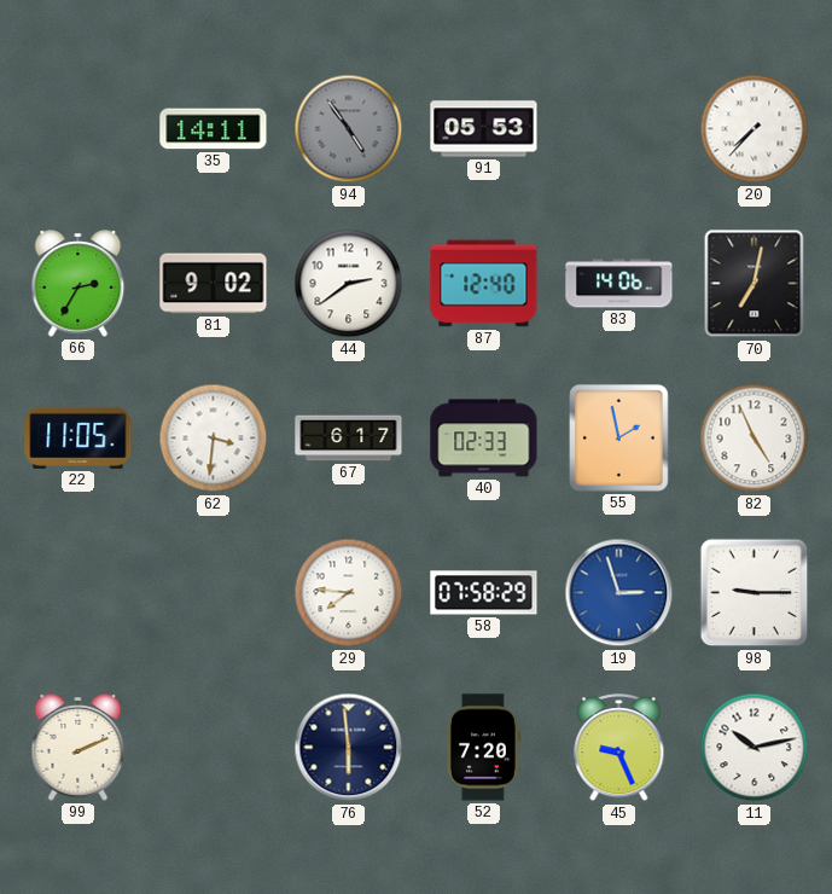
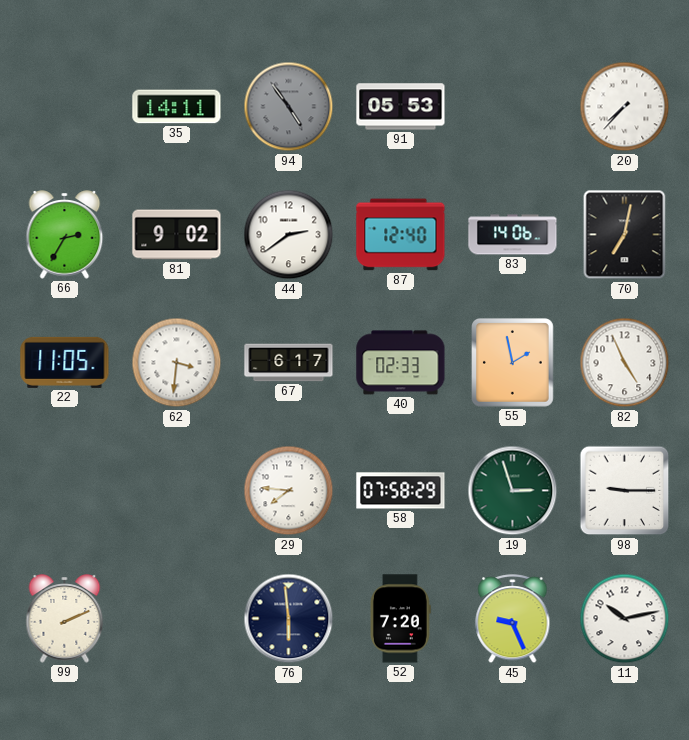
19 dial: blue -> green
